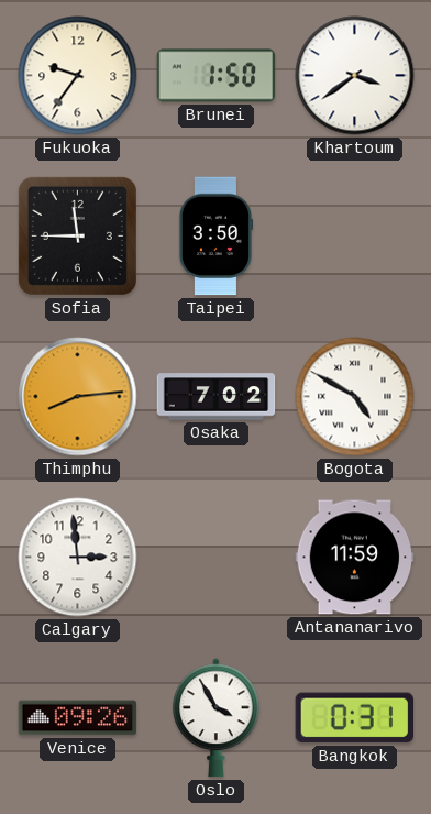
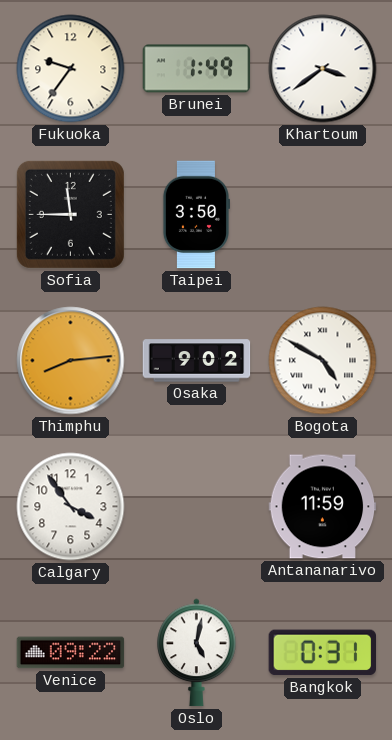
Brunei: 1:50 -> 1:49
Osaka: 7:02 -> 9:02
Calgary: 2:59 -> 3:54
Venice: 09:26 -> 09:22
Oslo: 3:55 -> 5:02
